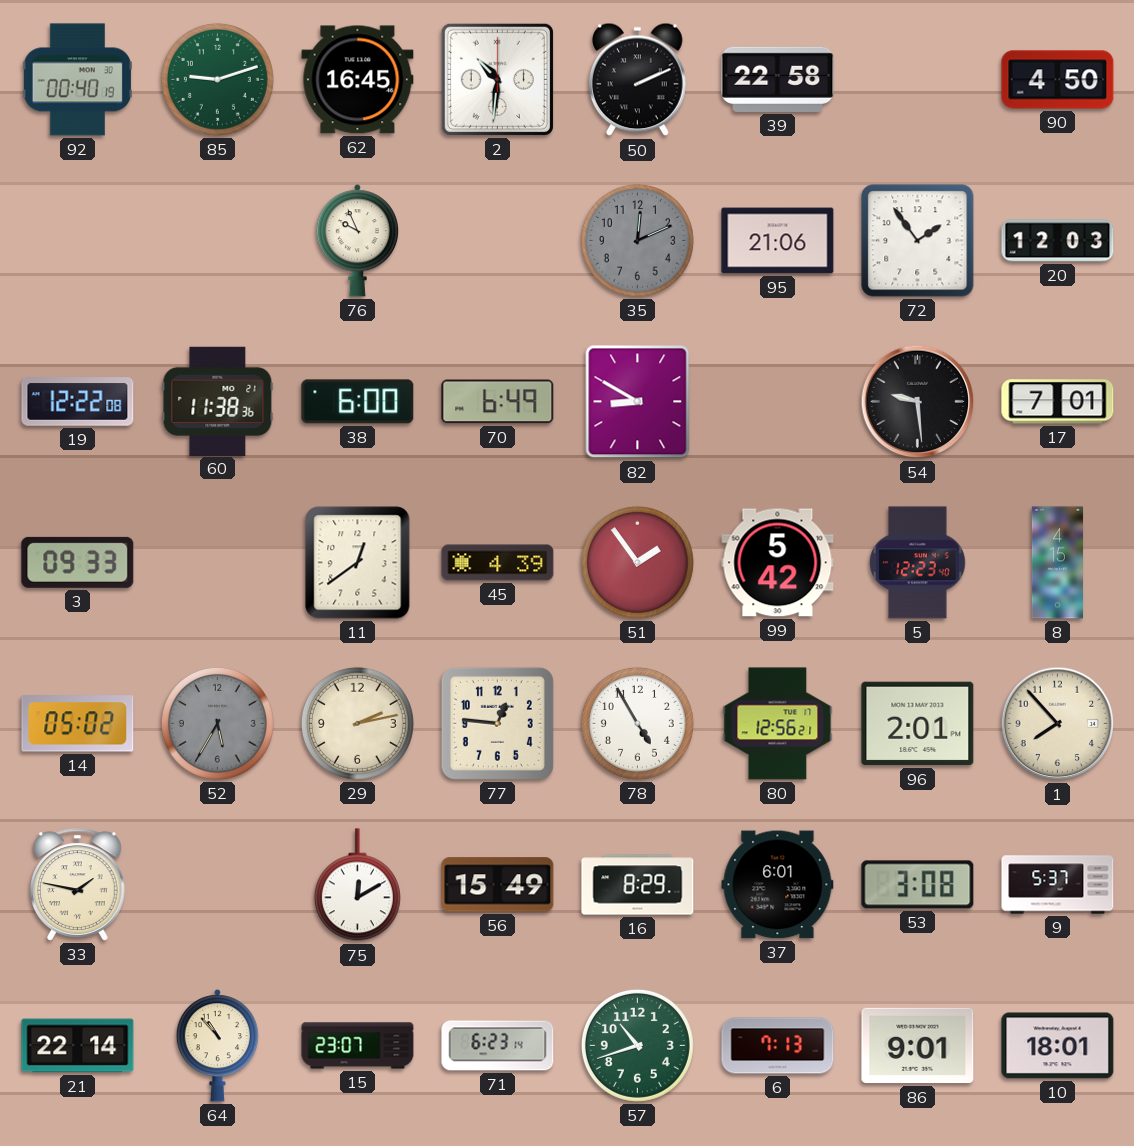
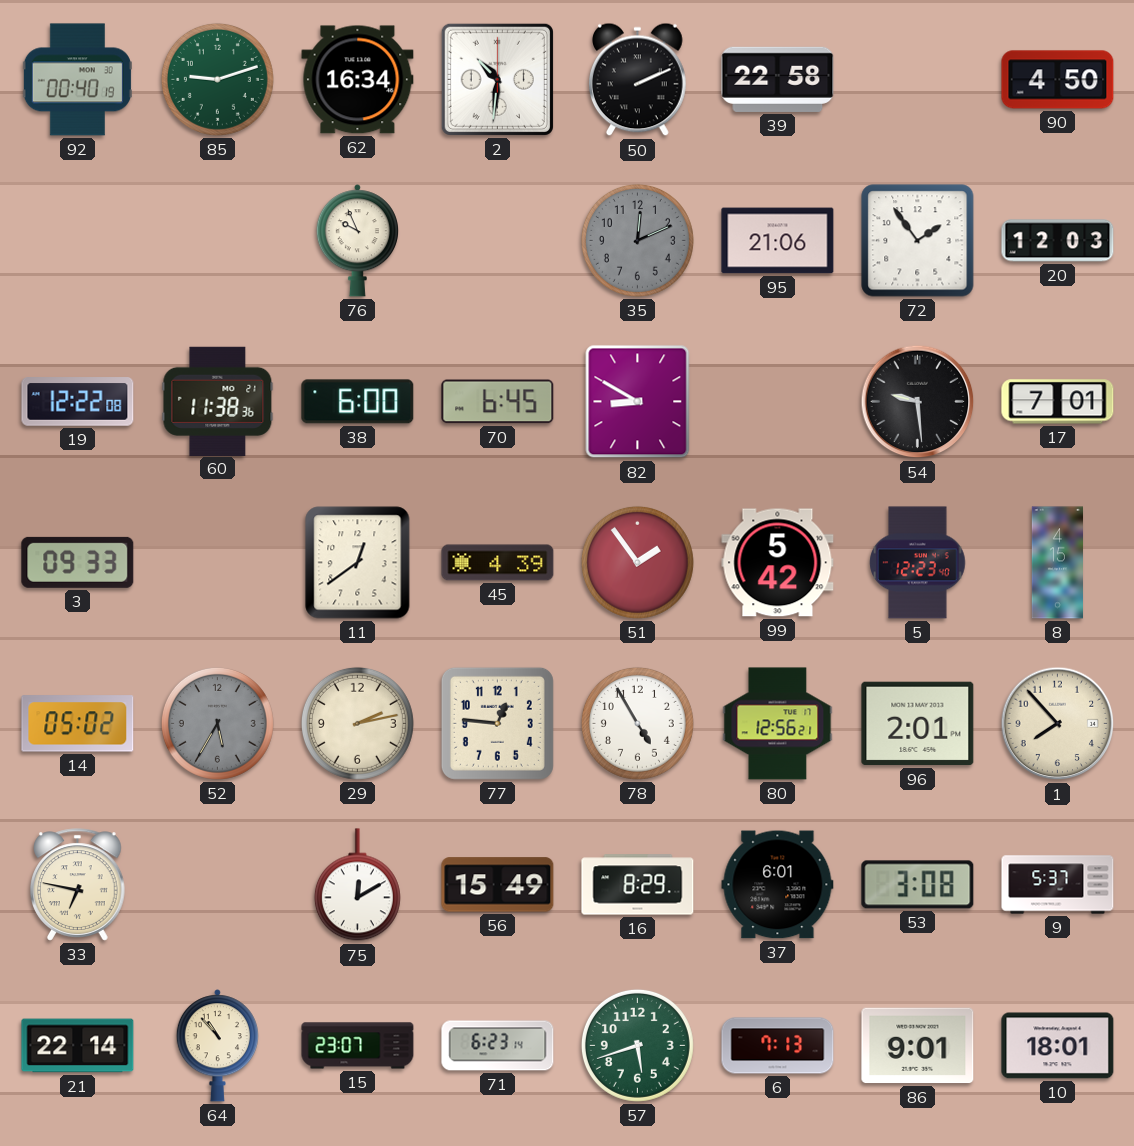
62: 16:45 -> 16:34
70: 6:49 -> 6:45
33: 1:47 -> 6:47
57: 10:42 -> 5:42
